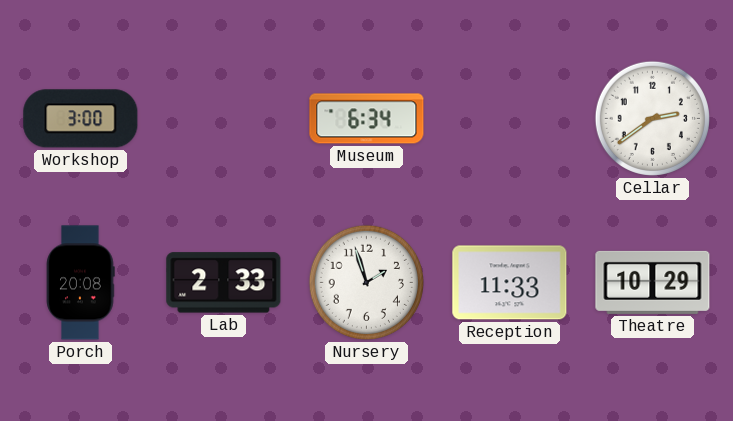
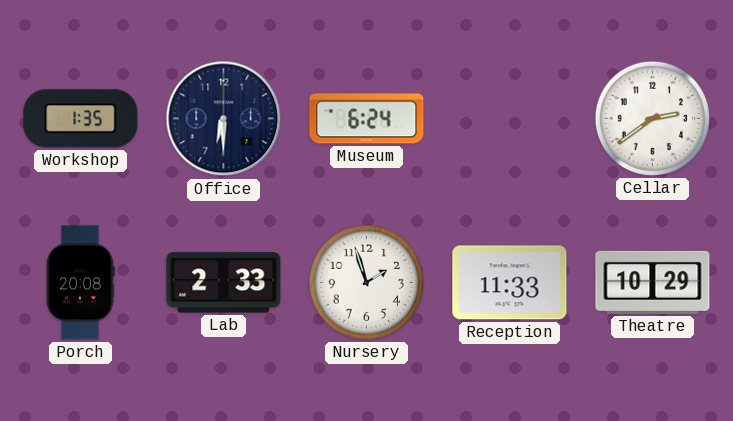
Workshop: 3:00 -> 1:35
Office: none -> 6:30
Museum: 6:34 -> 6:24
